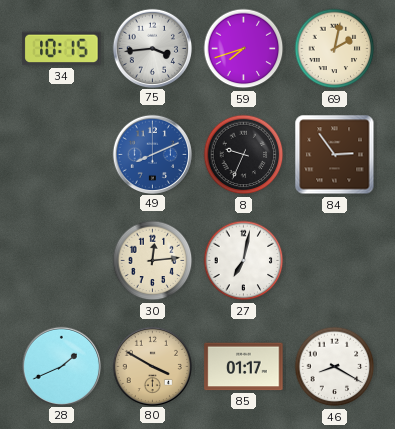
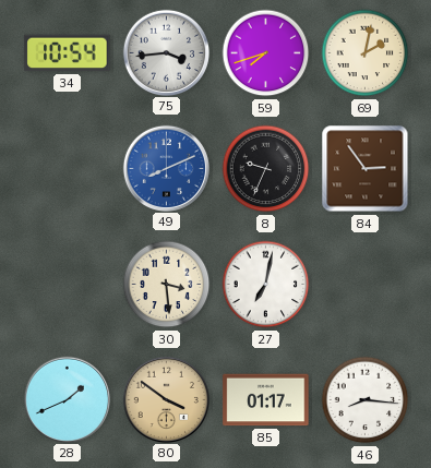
34: 10:15 -> 10:54
30: 12:14 -> 3:29
80: 3:50 -> 3:51
46: 8:20 -> 8:16
